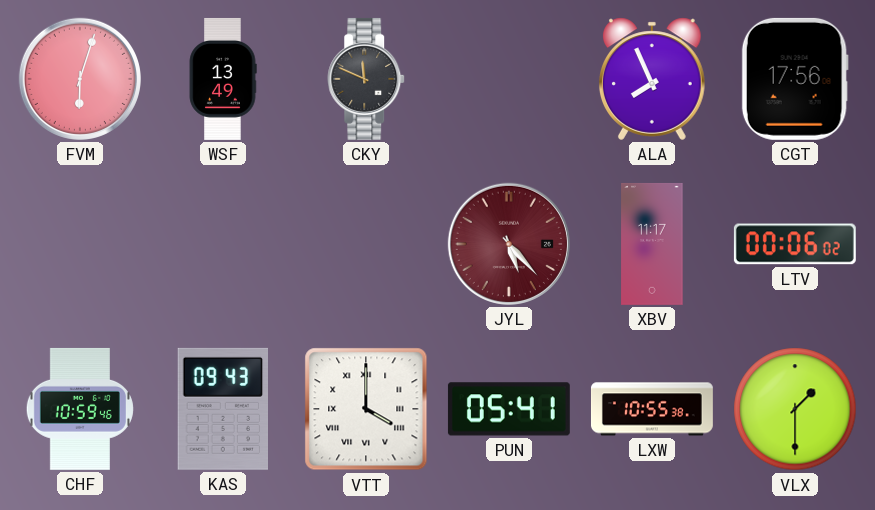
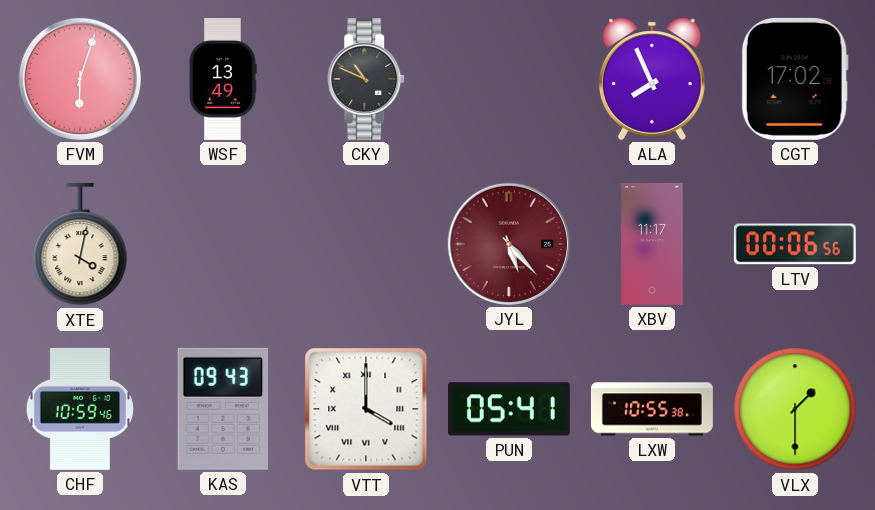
CKY: 11:49 -> 10:49
CGT: 17:56 -> 17:02
XTE: none -> 4:02
LTV: 00:06:02 -> 00:06:56
